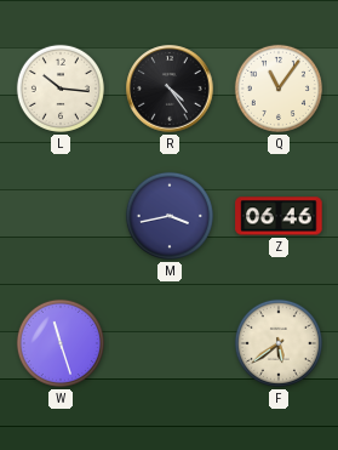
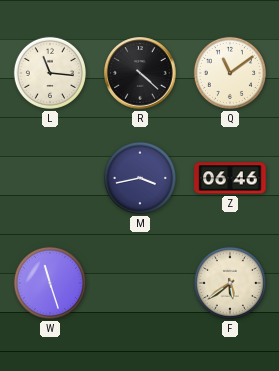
L: 10:16 -> 11:16
R: 4:24 -> 4:22
Q: 11:06 -> 11:09
